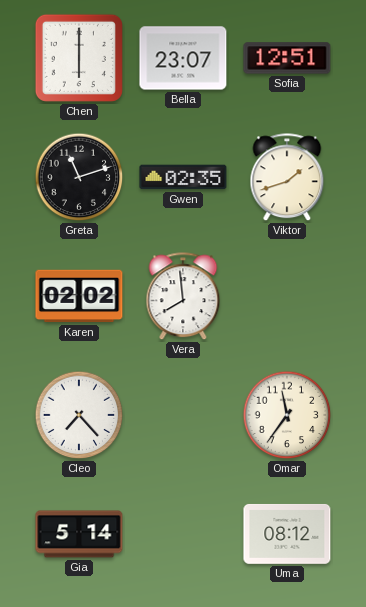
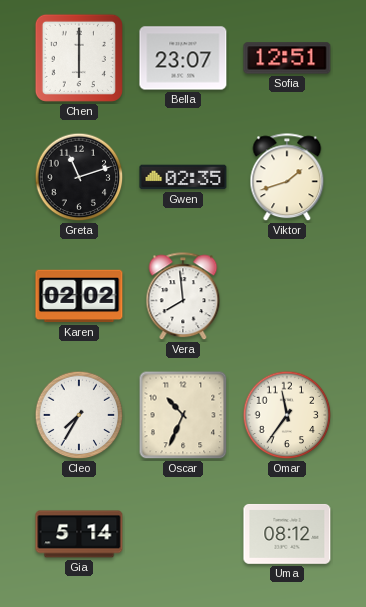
Cleo: 7:23 -> 7:35
Oscar: none -> 10:34
